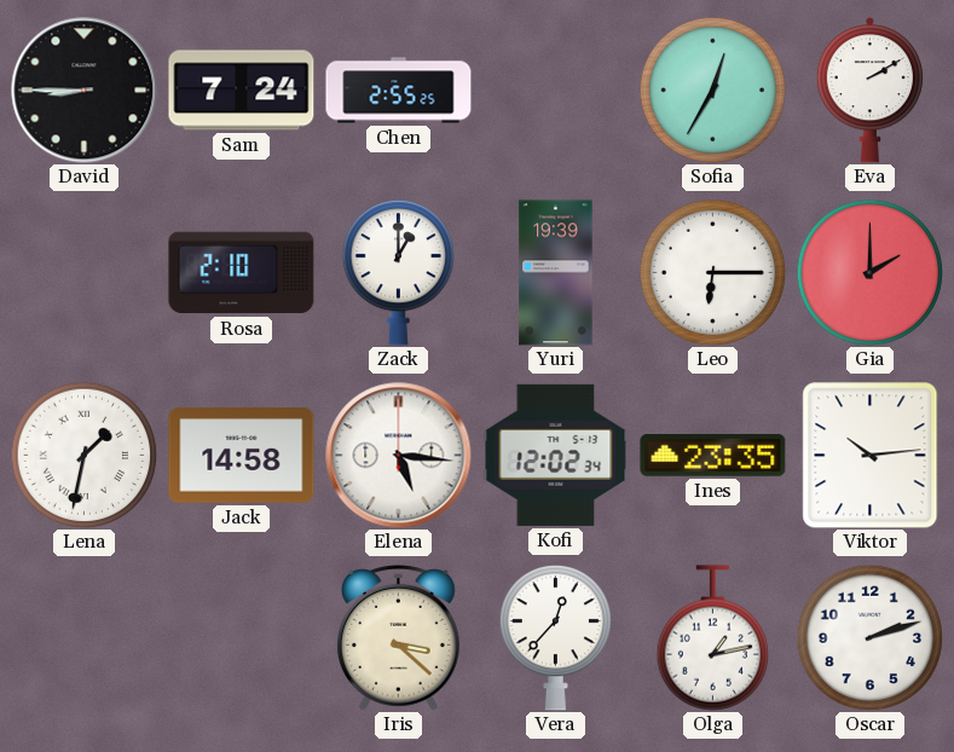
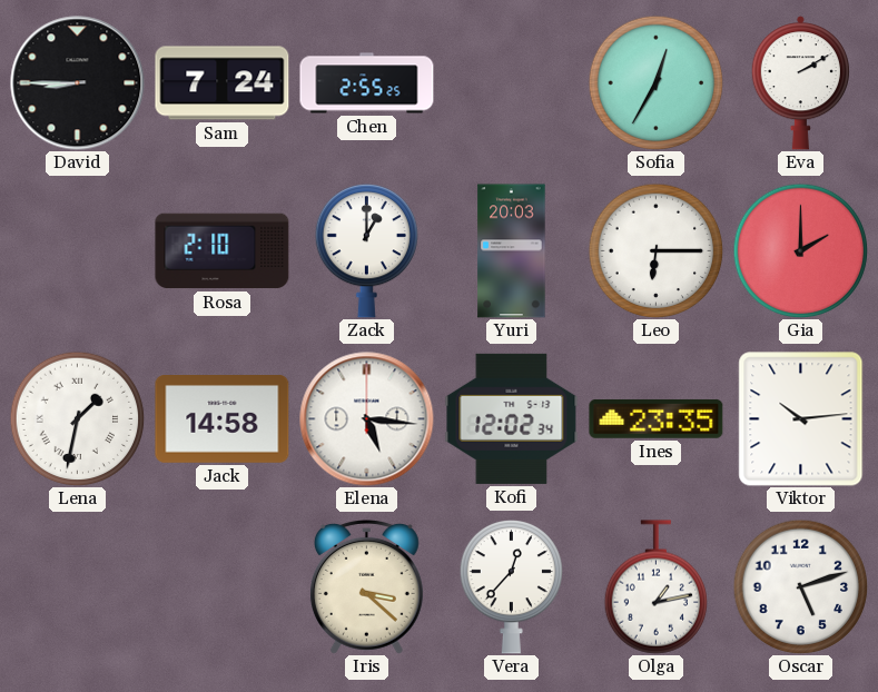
Yuri: 19:39 -> 20:03
Oscar: 2:12 -> 5:12
